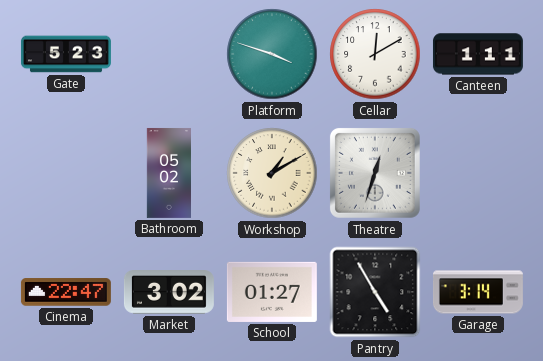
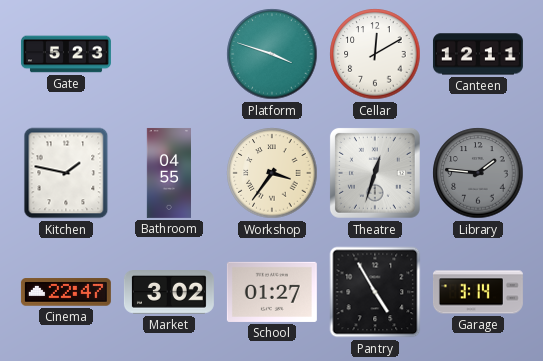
Canteen: 1:11 -> 12:11
Kitchen: none -> 1:47
Bathroom: 05:02 -> 04:55
Workshop: 1:10 -> 3:36
Library: none -> 1:46
